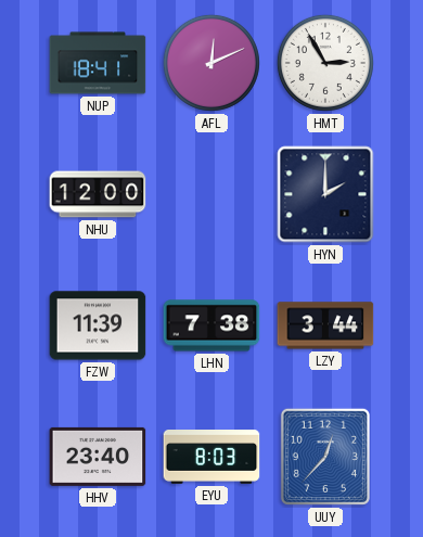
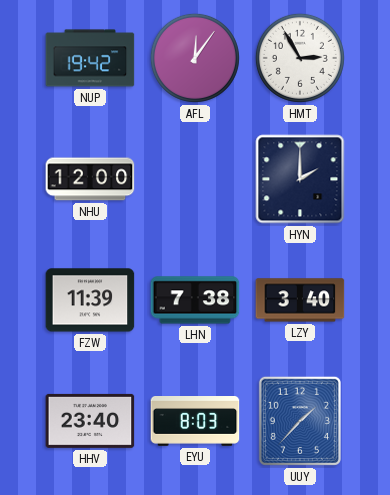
NUP: 18:41 -> 19:42
AFL: 12:11 -> 12:06
LZY: 3:44 -> 3:40
UUY: 12:37 -> 1:37
